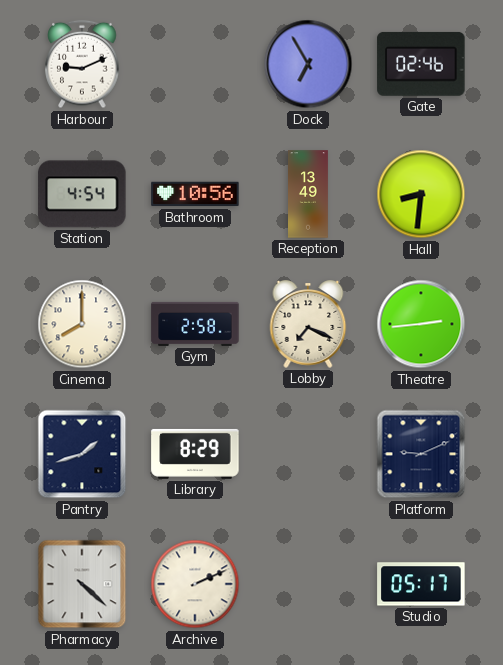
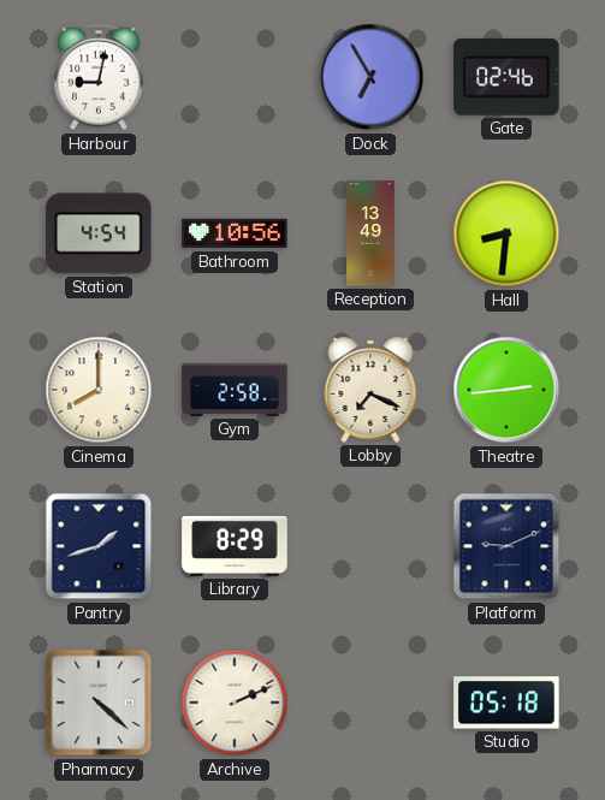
Harbour: 9:11 -> 9:02
Studio: 05:17 -> 05:18
